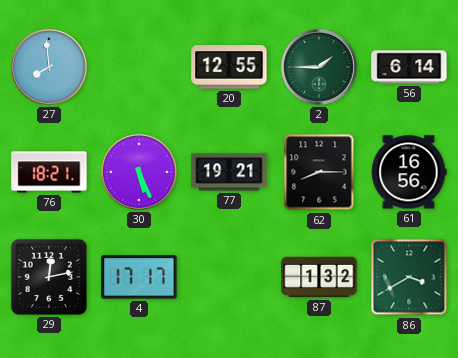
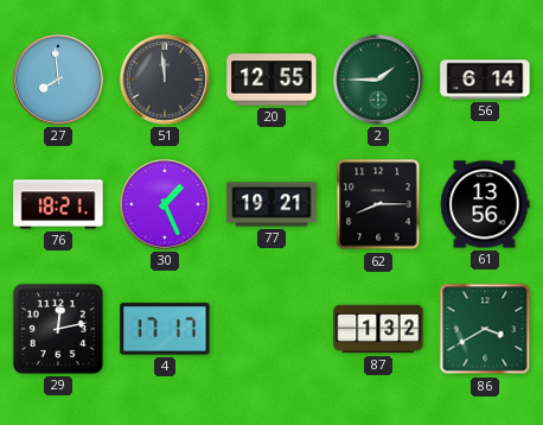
51: none -> 11:59
30: 5:26 -> 1:26
61: 16:56 -> 13:56
